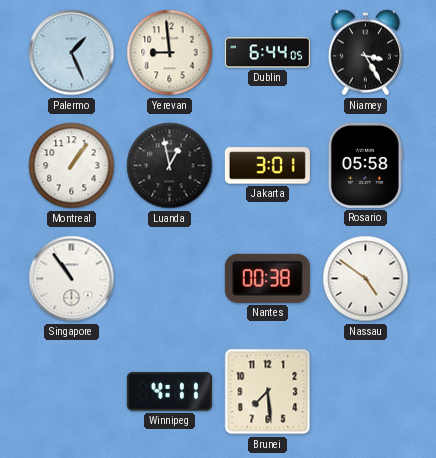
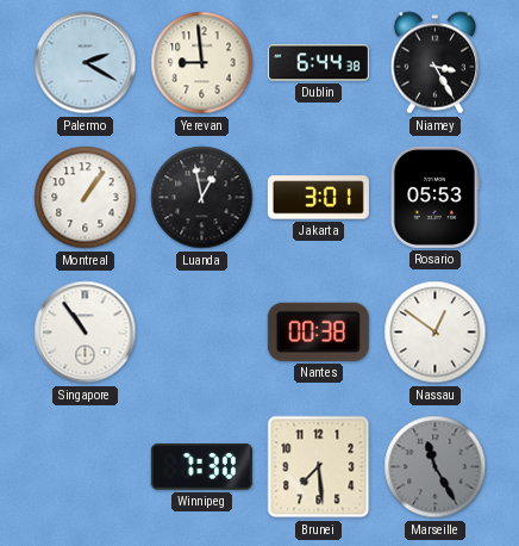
Palermo: 1:26 -> 2:20
Dublin: 6:44:05 -> 6:44:38
Rosario: 05:58 -> 05:53
Nassau: 4:51 -> 12:51
Winnipeg: 4:11 -> 7:30
Marseille: none -> 11:25
